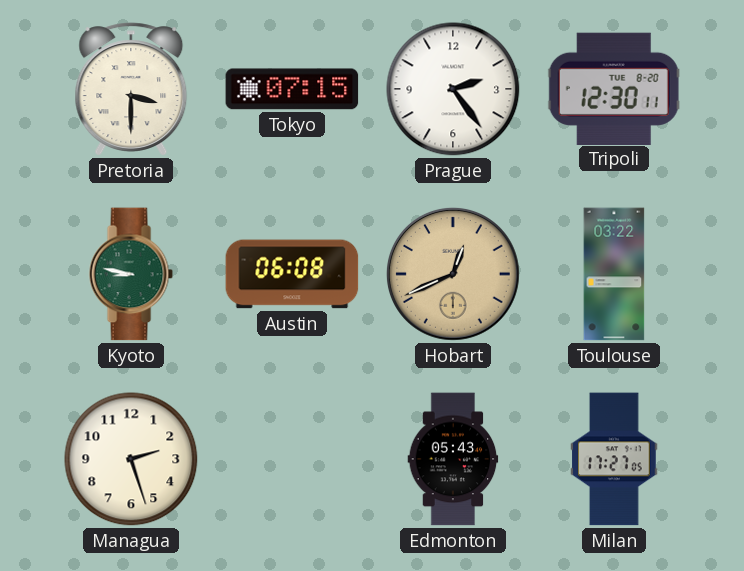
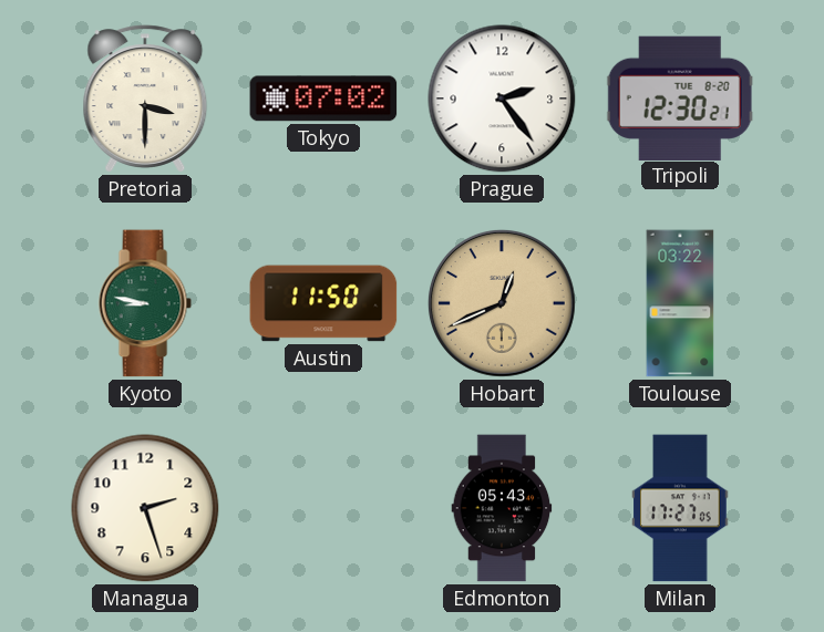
Tokyo: 07:15 -> 07:02
Tripoli: 12:30:11 -> 12:30:21
Austin: 06:08 -> 11:50
